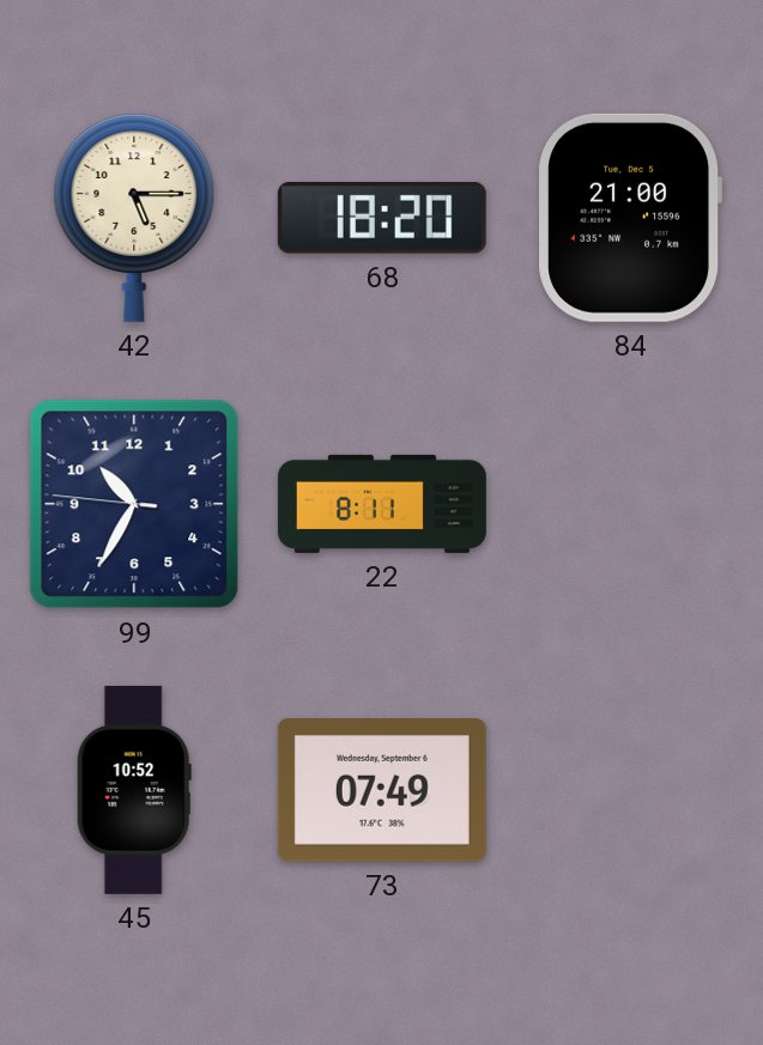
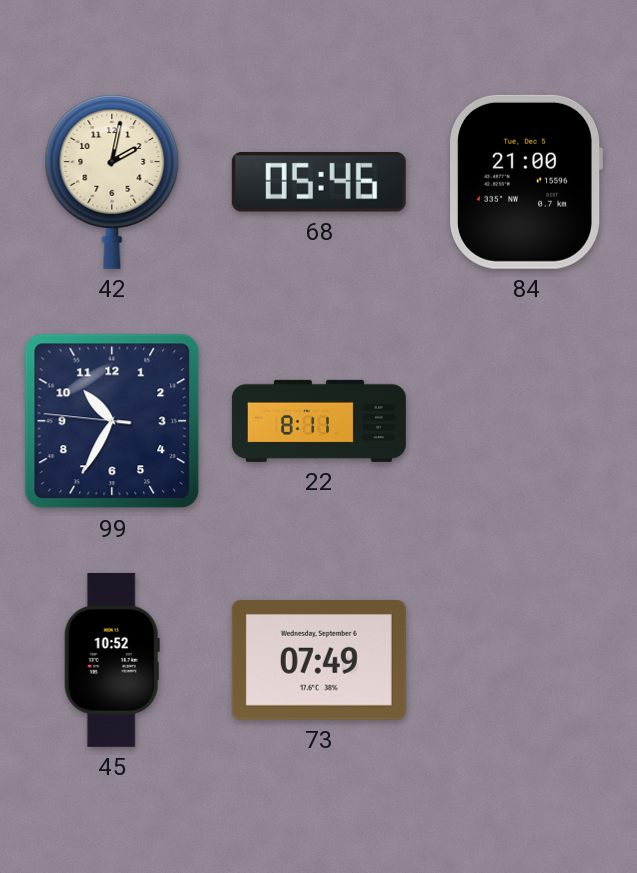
42: 5:15 -> 2:02
68: 18:20 -> 05:46
